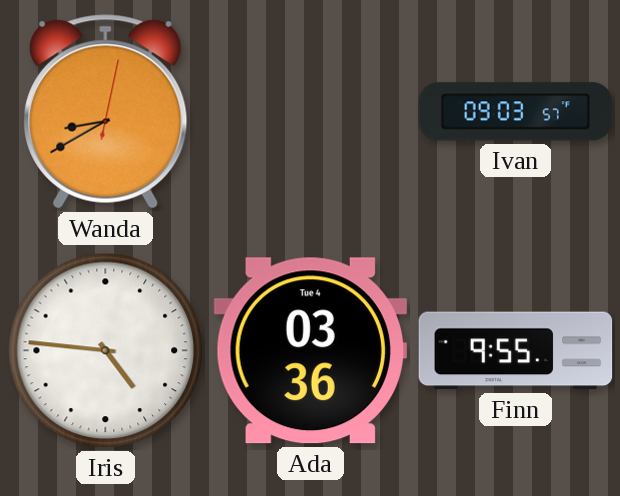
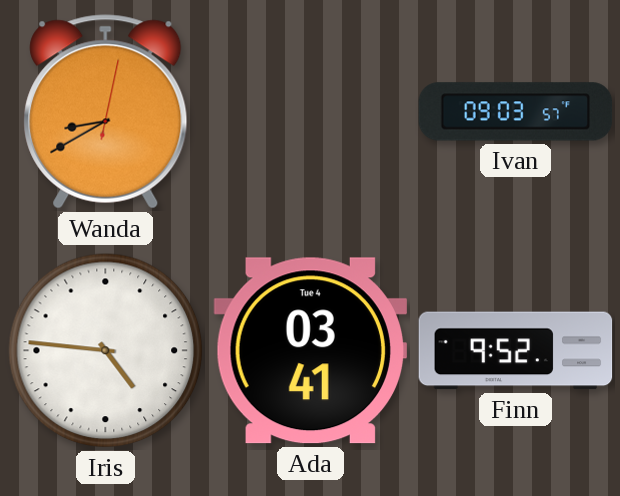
Ada: 03:36 -> 03:41
Finn: 9:55 -> 9:52
